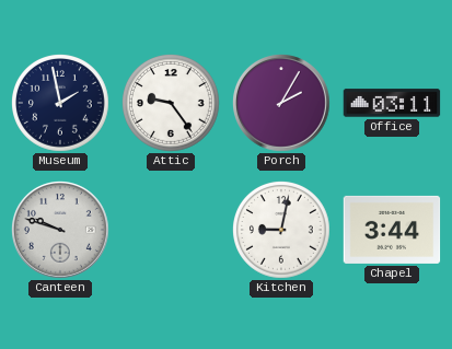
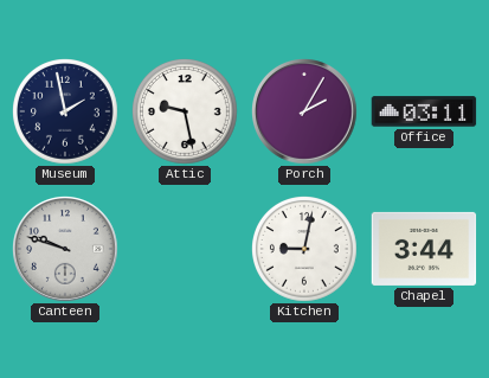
Attic: 9:24 -> 9:28
